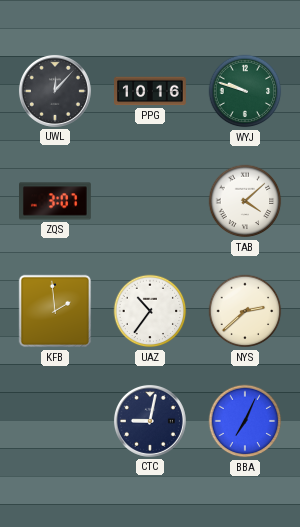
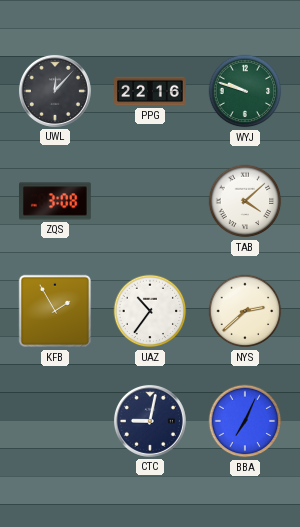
PPG: 10:16 -> 22:16
ZQS: 3:07 -> 3:08
KFB: 1:59 -> 1:55
